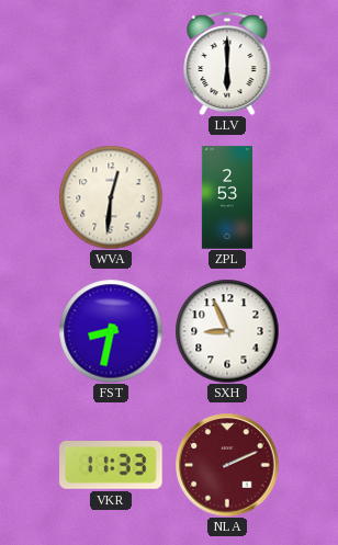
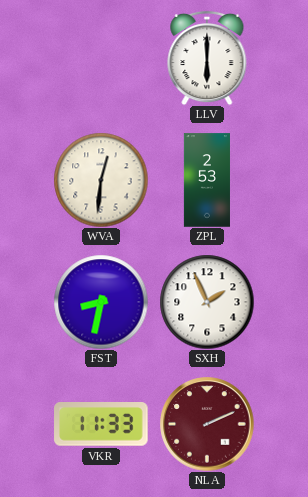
SXH: 8:56 -> 1:56
